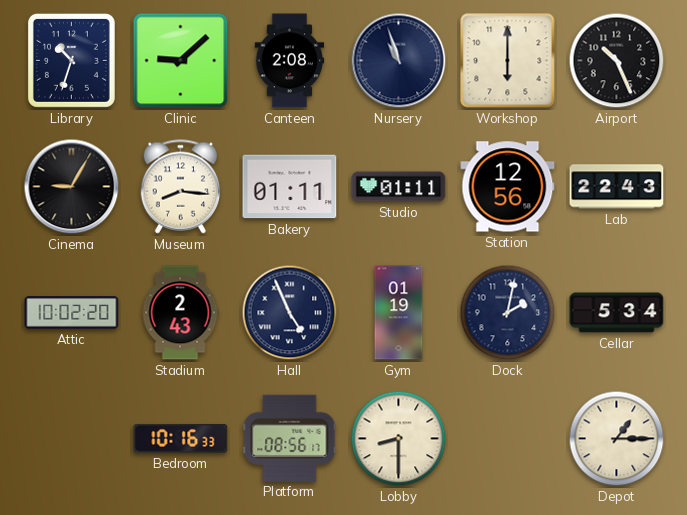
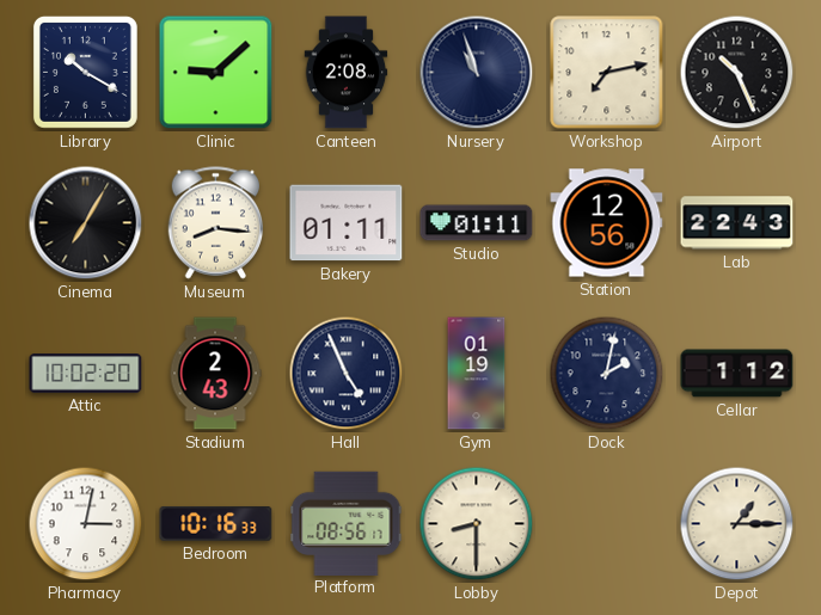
Library: 10:33 -> 10:20
Workshop: 6:00 -> 7:13
Cinema: 9:05 -> 7:05
Cellar: 5:34 -> 1:12
Pharmacy: none -> 3:02
